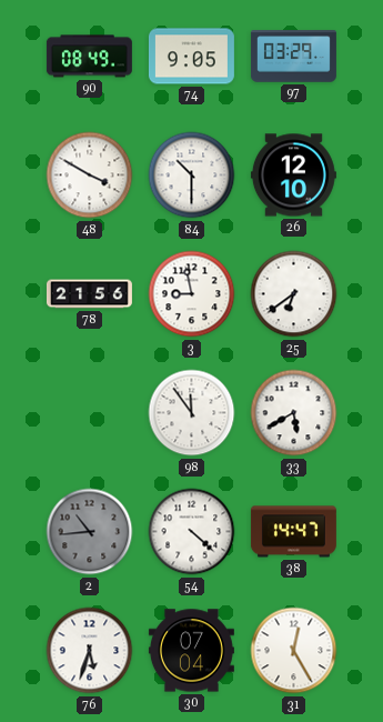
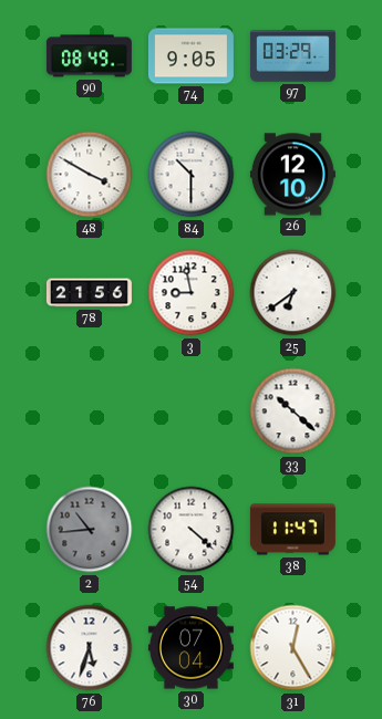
98: 11:54 -> none
33: 5:40 -> 10:22
38: 14:47 -> 11:47
